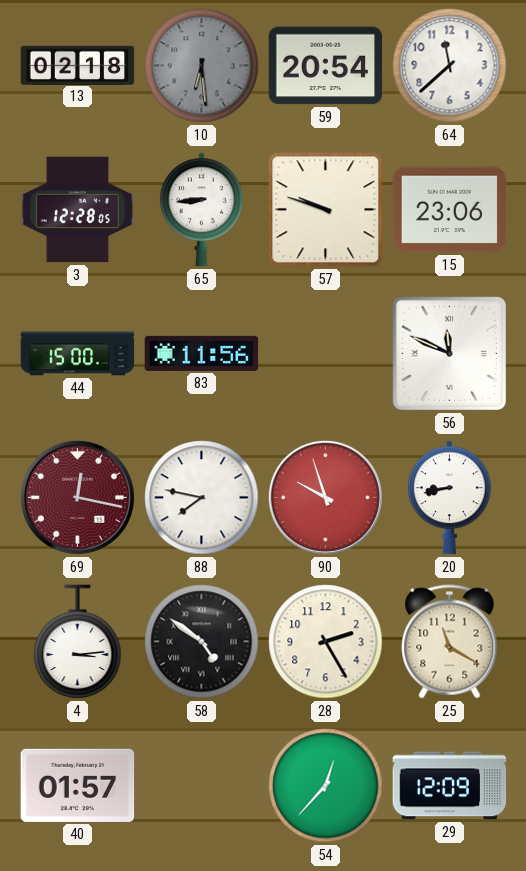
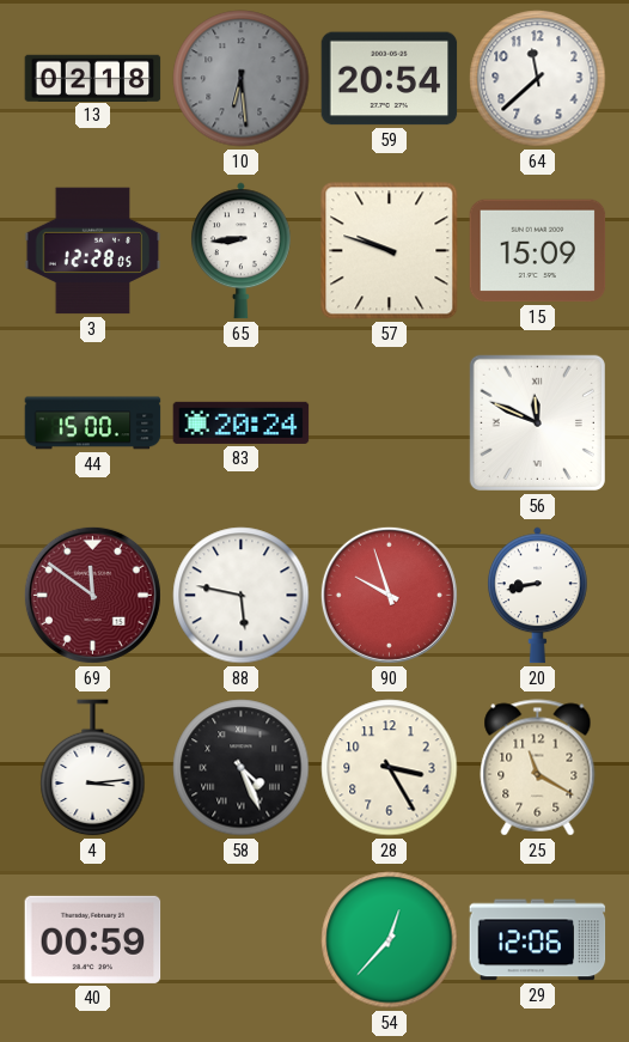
15: 23:06 -> 15:09
83: 11:56 -> 20:24
69: 12:17 -> 11:51
88: 7:47 -> 5:47
58: 4:51 -> 4:26
28: 2:25 -> 3:25
40: 01:57 -> 00:59
29: 12:09 -> 12:06
